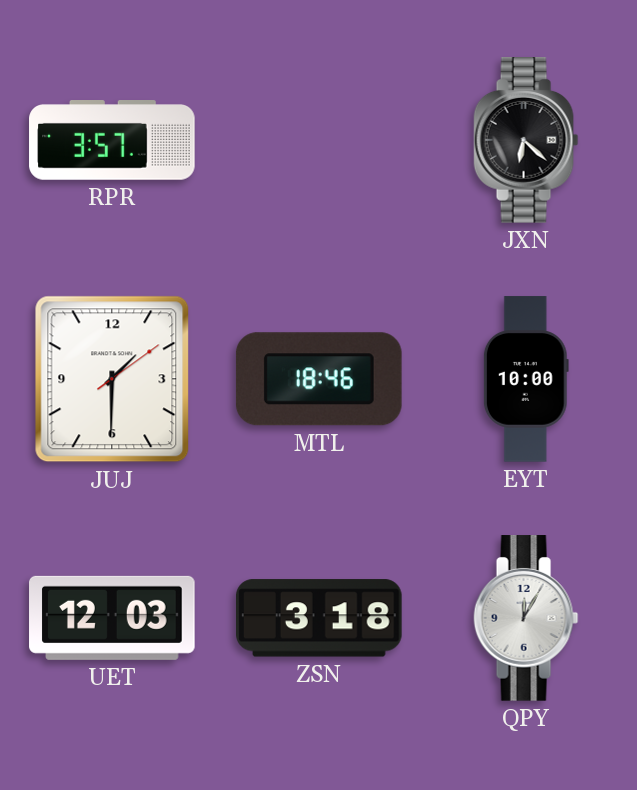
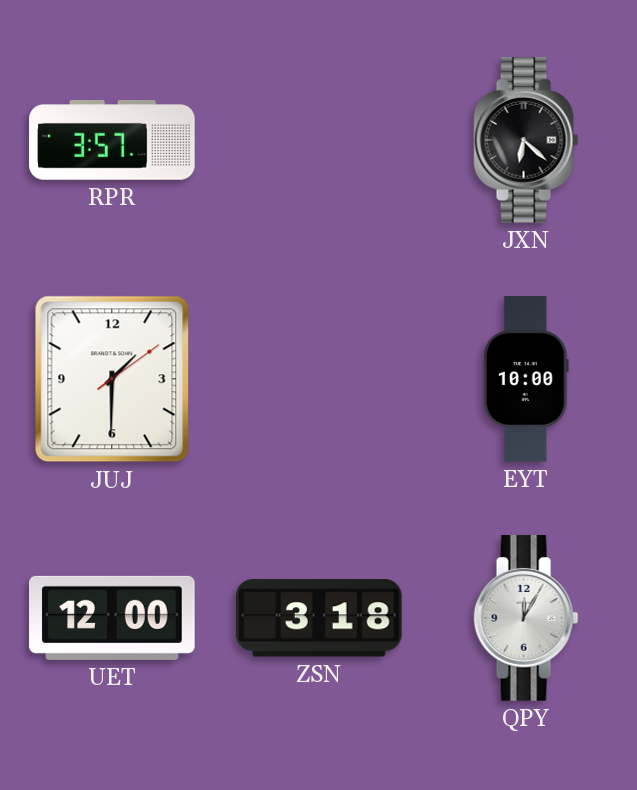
MTL: 18:46 -> none
UET: 12:03 -> 12:00
